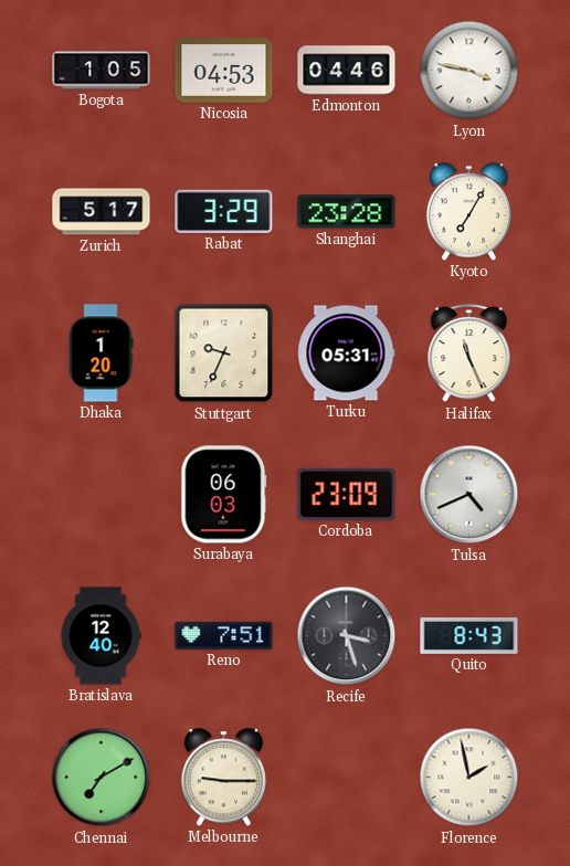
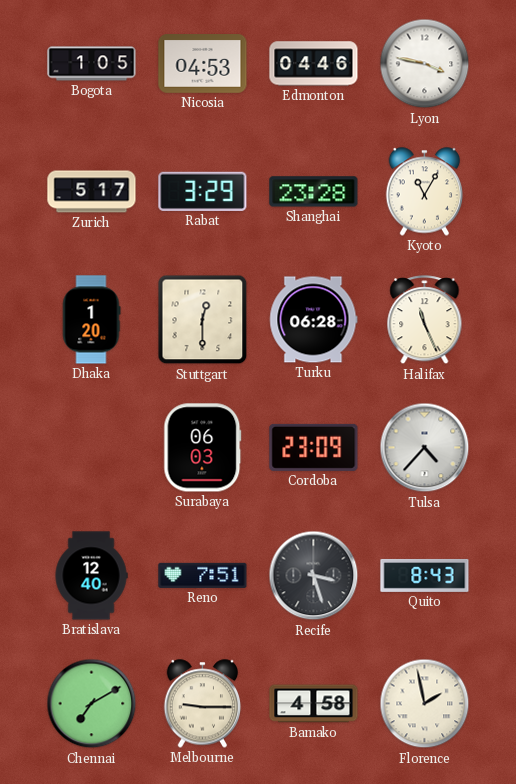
Kyoto: 7:05 -> 11:05
Stuttgart: 9:34 -> 12:30
Turku: 05:31 -> 06:28
Tulsa: 4:41 -> 4:37
Bamako: none -> 4:58
